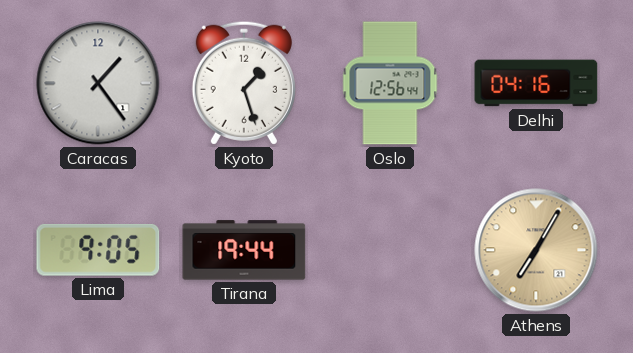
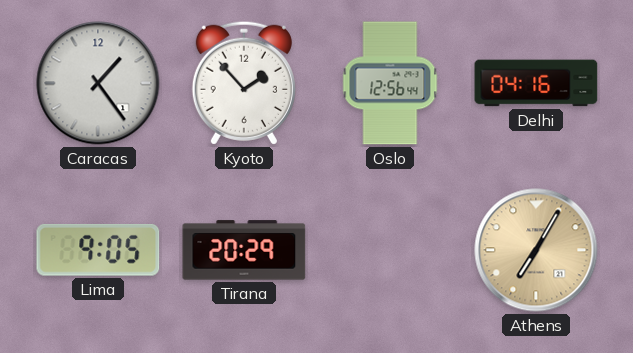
Kyoto: 1:27 -> 1:53
Tirana: 19:44 -> 20:29
